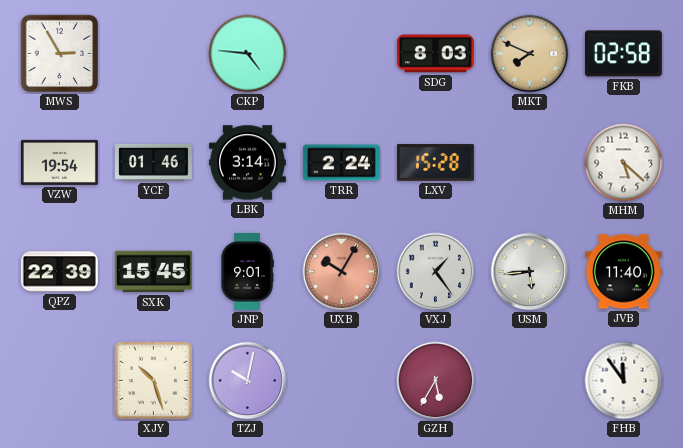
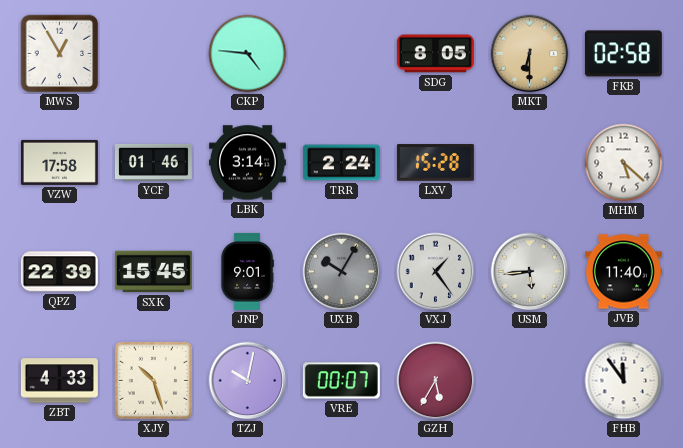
MWS: 2:55 -> 12:55
SDG: 8:03 -> 8:05
MKT: 7:49 -> 6:30
VZW: 19:54 -> 17:58
UXB dial: salmon -> grey
ZBT: none -> 4:33
VRE: none -> 00:07
